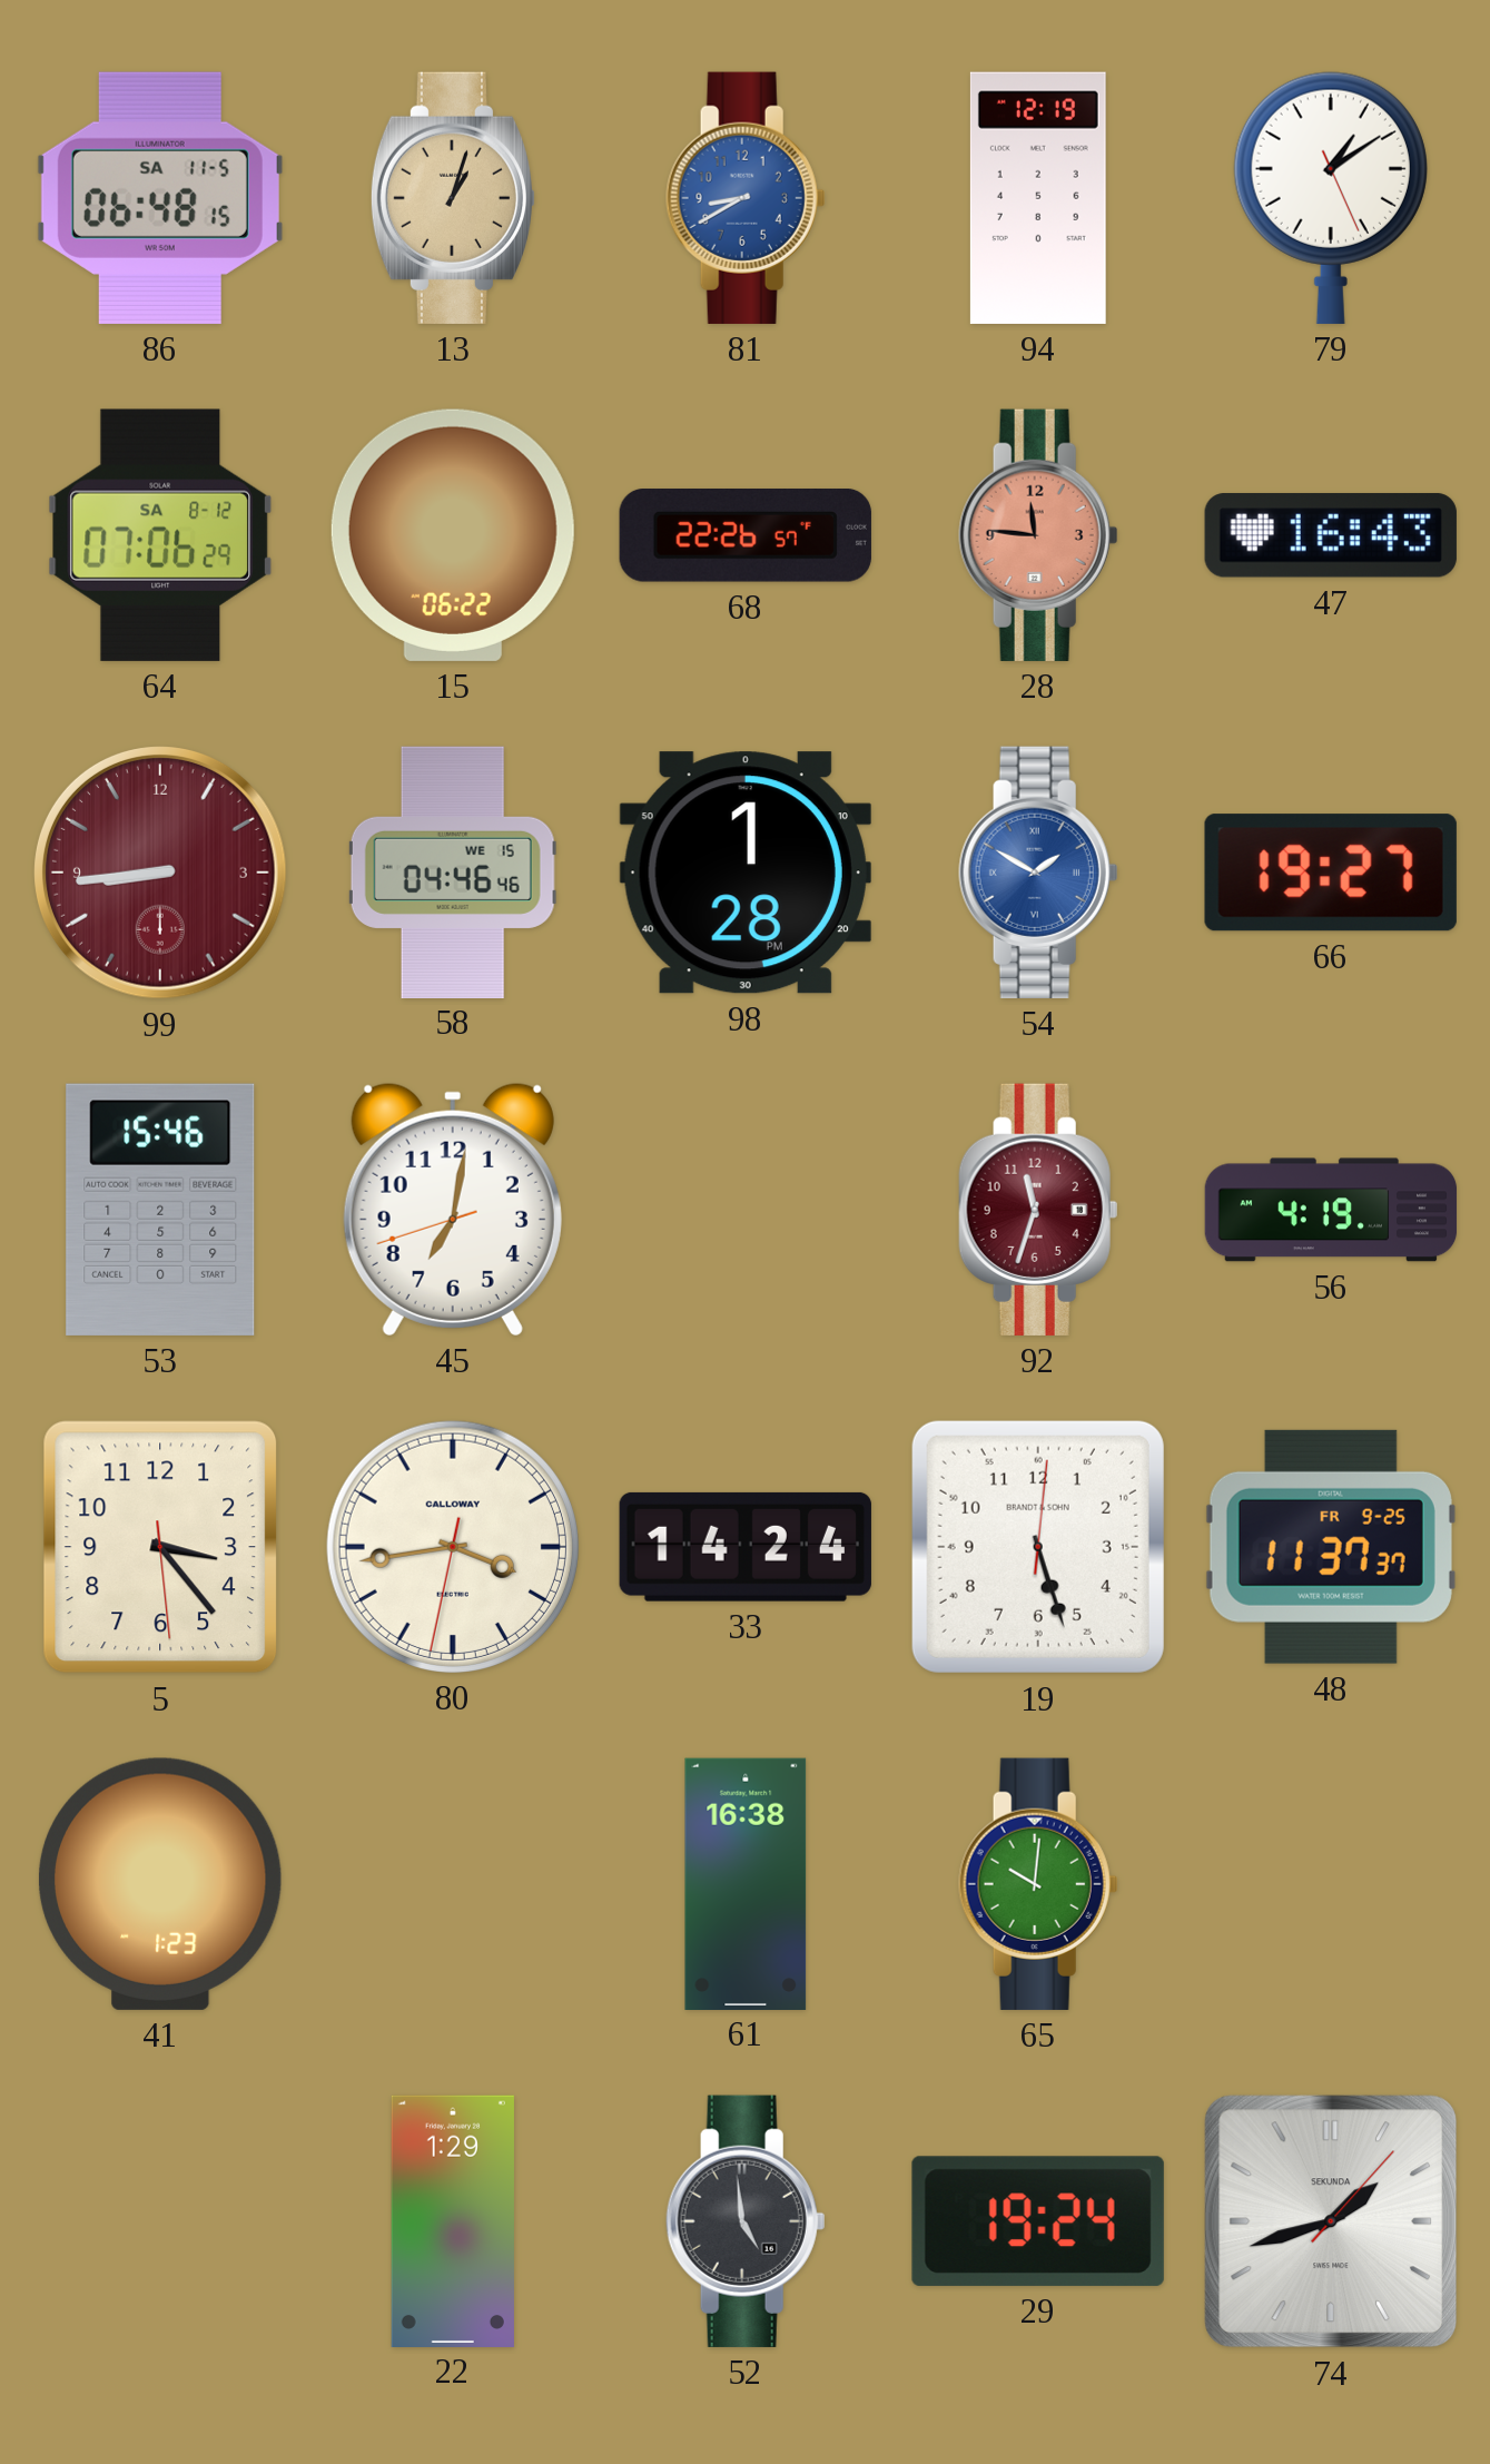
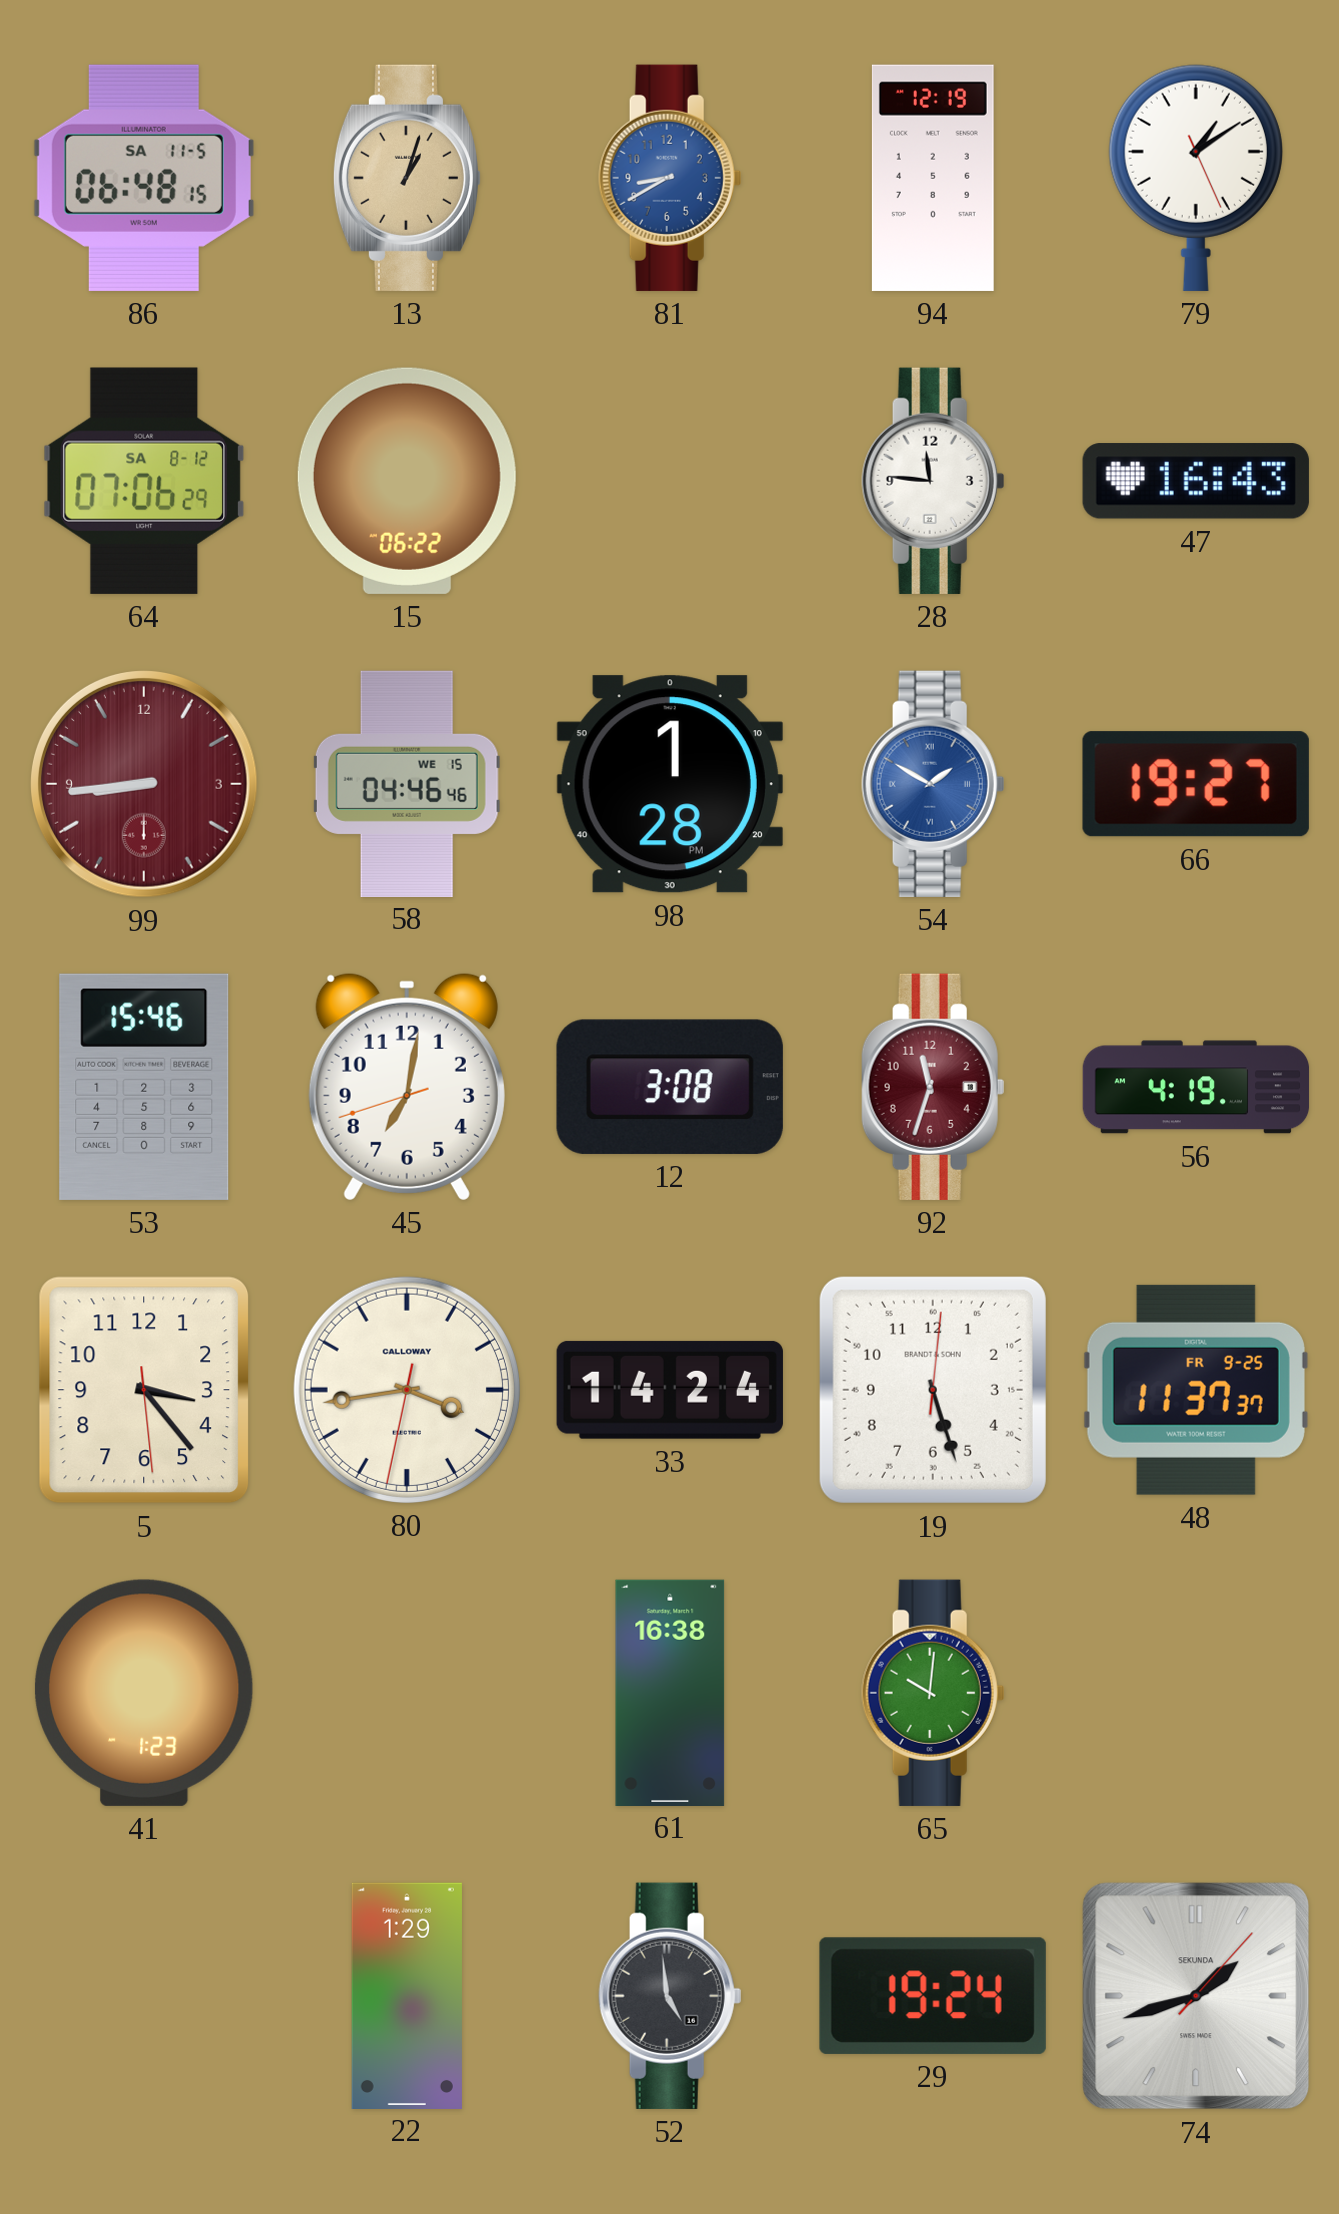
68: 22:26 -> none
28 dial: salmon -> white
12: none -> 3:08
